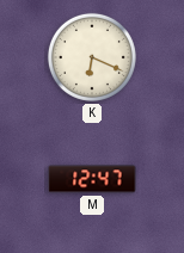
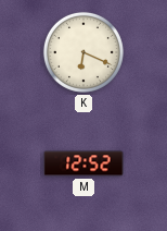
M: 12:47 -> 12:52
